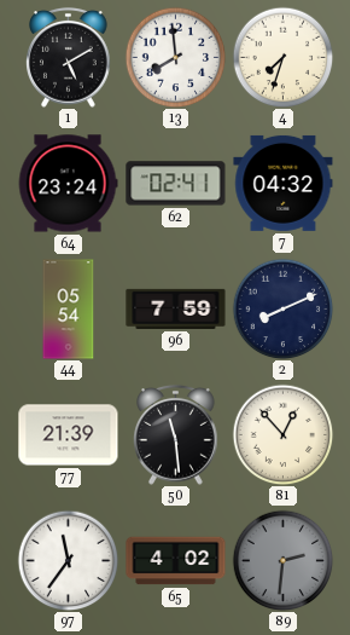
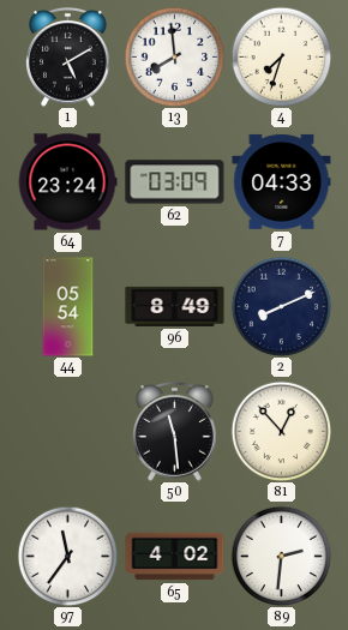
62: 02:41 -> 03:09
7: 04:32 -> 04:33
96: 7:59 -> 8:49
77: 21:39 -> none
89 dial: grey -> white
